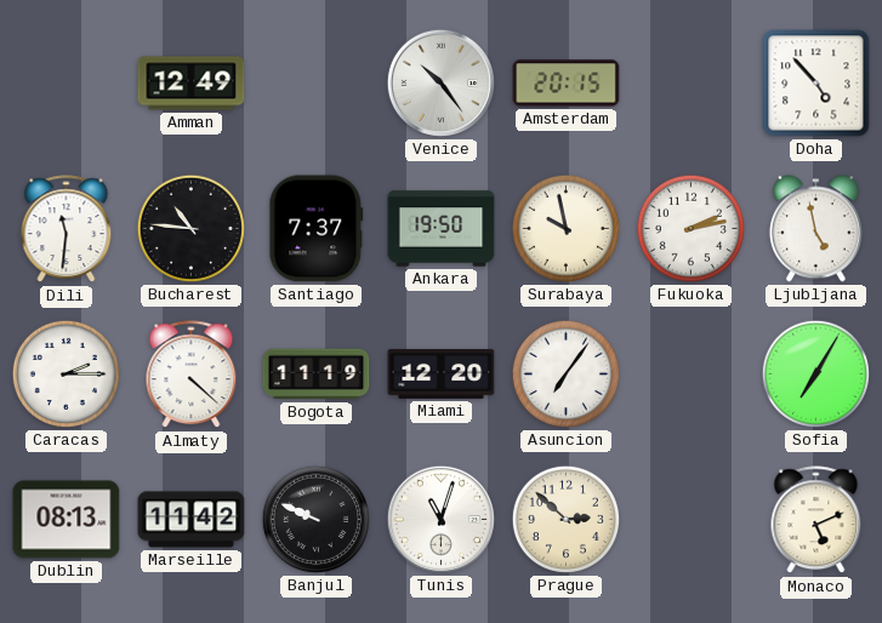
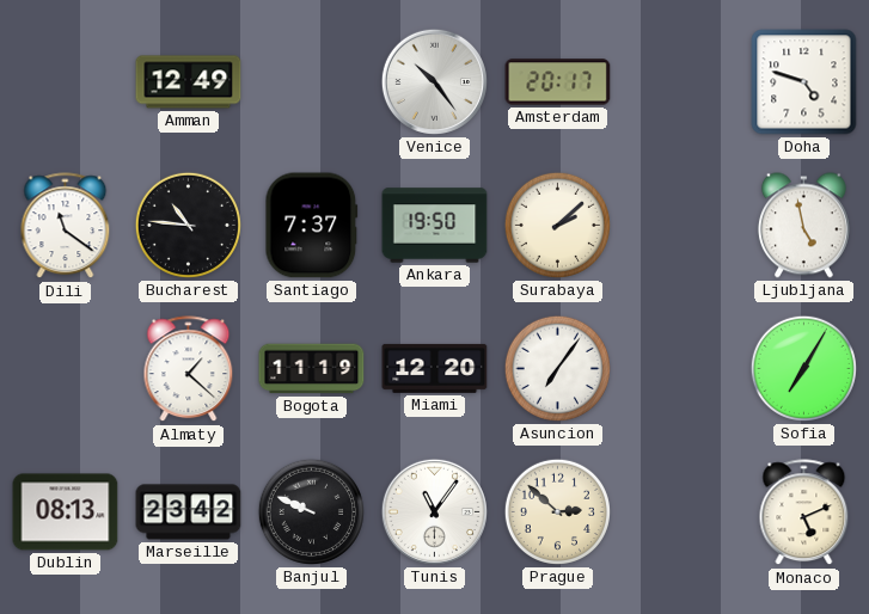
Amsterdam: 20:15 -> 20:17
Doha: 4:53 -> 4:48
Dili: 11:31 -> 11:21
Surabaya: 9:58 -> 2:08
Fukuoka: 2:13 -> none
Caracas: 2:15 -> none
Almaty: 4:22 -> 1:22
Marseille: 11:42 -> 23:42
Tunis: 11:03 -> 11:06
